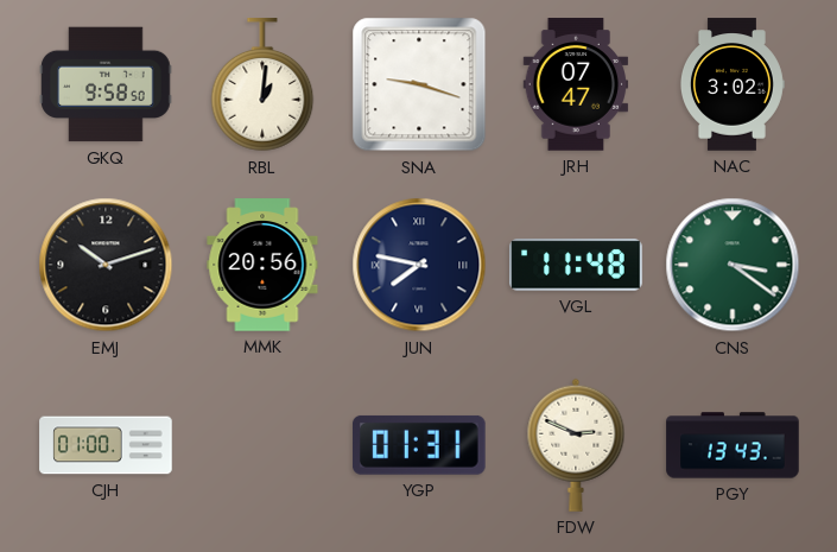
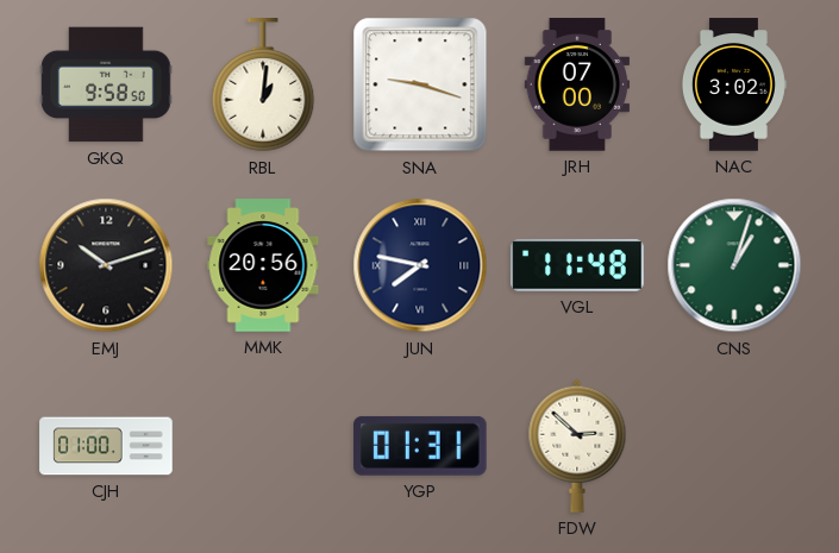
JRH: 07:47 -> 07:00
CNS: 3:21 -> 1:03
FDW: 2:49 -> 2:52
PGY: 13:43 -> none
